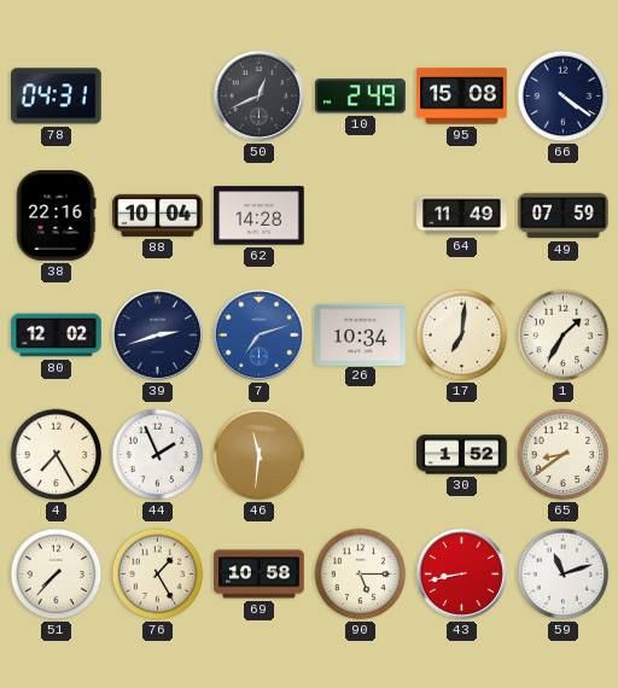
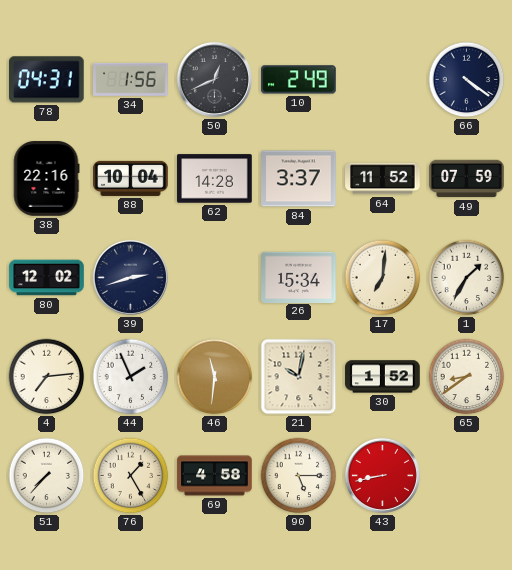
34: none -> 1:56
95: 15:08 -> none
84: none -> 3:37
64: 11:49 -> 11:52
7: 7:12 -> none
26: 10:34 -> 15:34
4: 7:25 -> 7:14
21: none -> 10:02
69: 10:58 -> 4:58
59: 11:12 -> none
